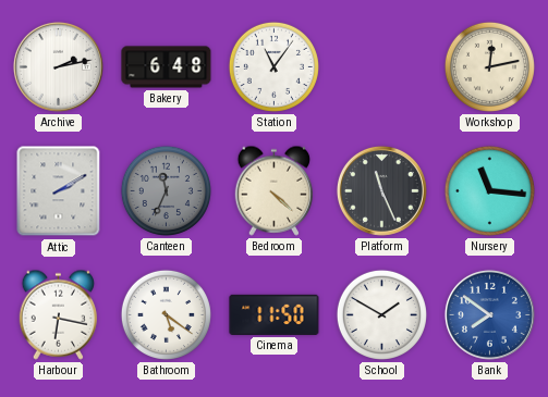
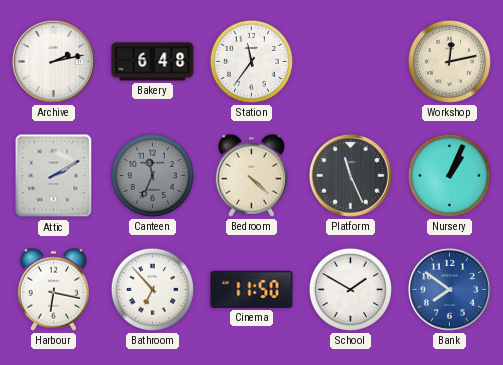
Station: 11:06 -> 11:36
Nursery: 11:16 -> 1:04
Bathroom: 5:21 -> 6:53
